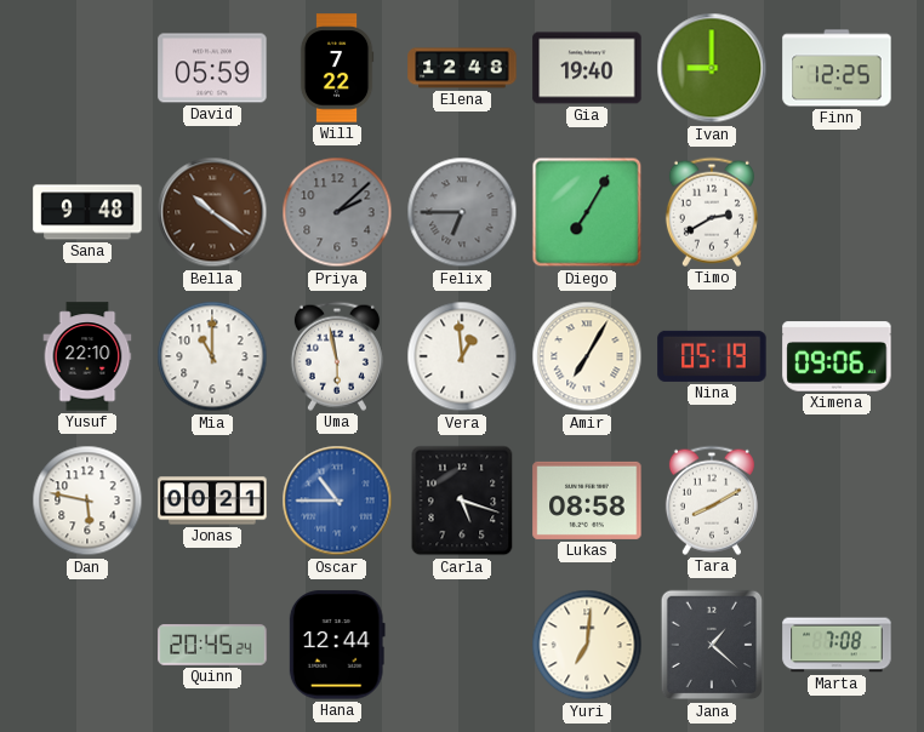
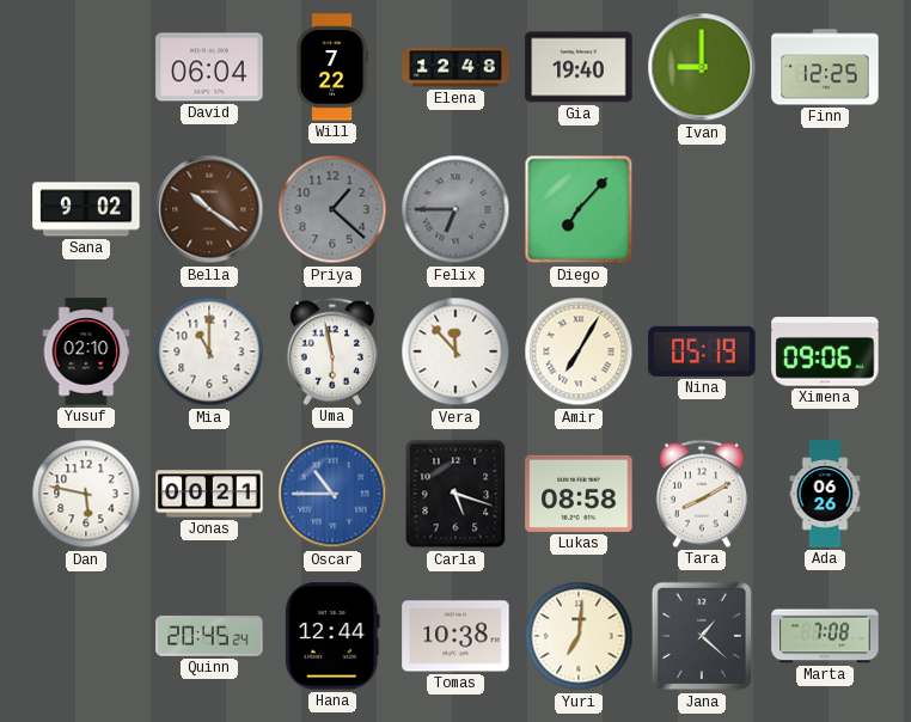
David: 05:59 -> 06:04
Sana: 9:48 -> 9:02
Priya: 2:08 -> 1:22
Diego: 7:05 -> 7:07
Timo: 2:40 -> none
Yusuf: 22:10 -> 02:10
Vera: 12:59 -> 11:53
Ada: none -> 06:26
Tomas: none -> 10:38
